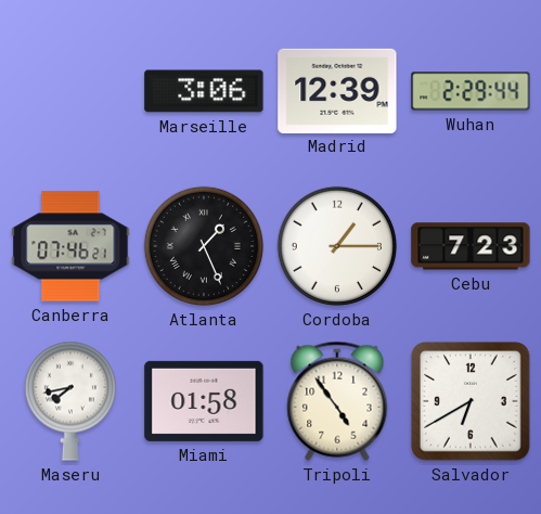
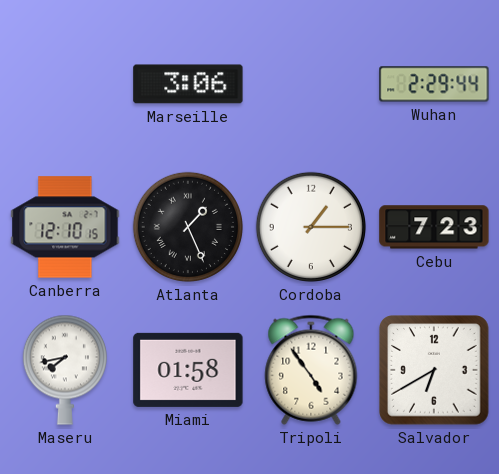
Madrid: 12:39 -> none
Canberra: 07:46 -> 12:10
